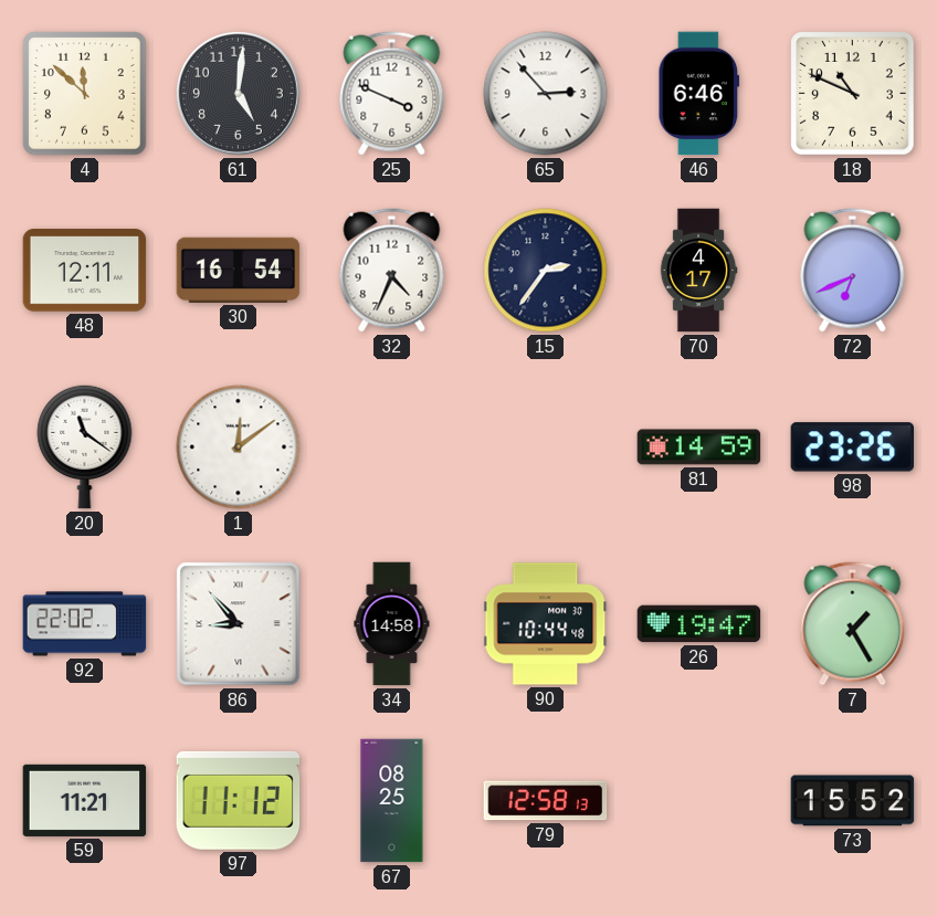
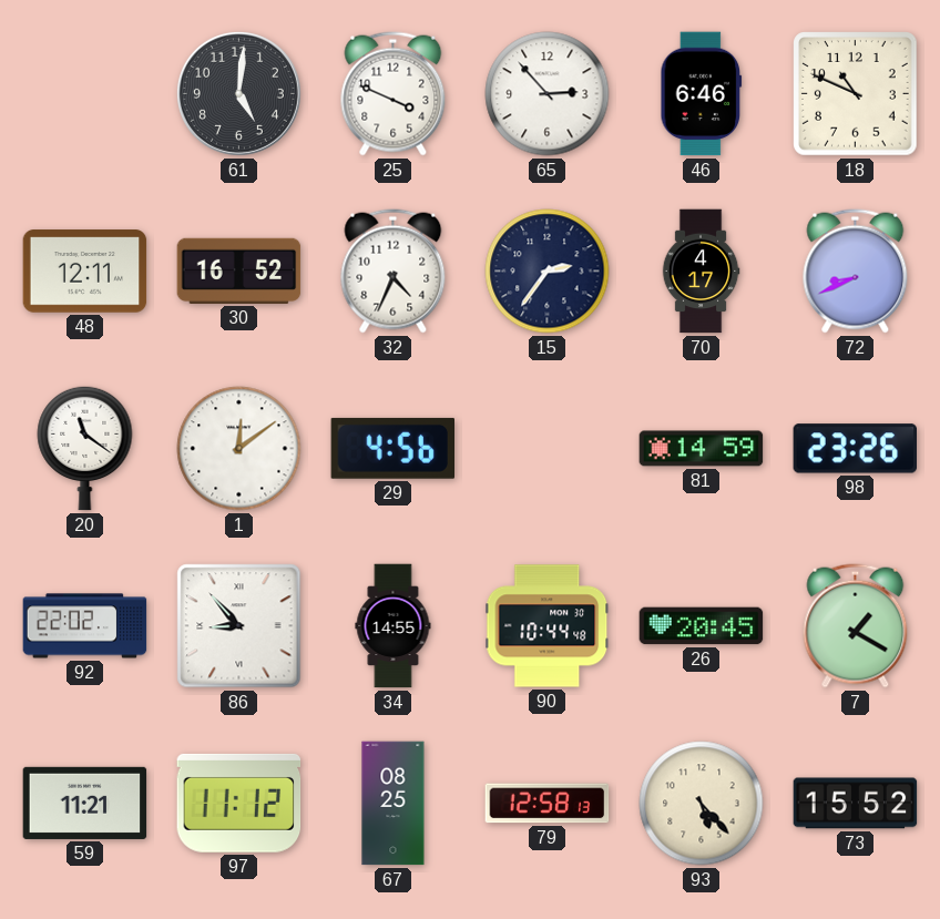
4: 11:52 -> none
30: 16:54 -> 16:52
72: 6:41 -> 8:41
29: none -> 4:56
34: 14:58 -> 14:55
26: 19:47 -> 20:45
7: 1:25 -> 1:20
93: none -> 5:23
